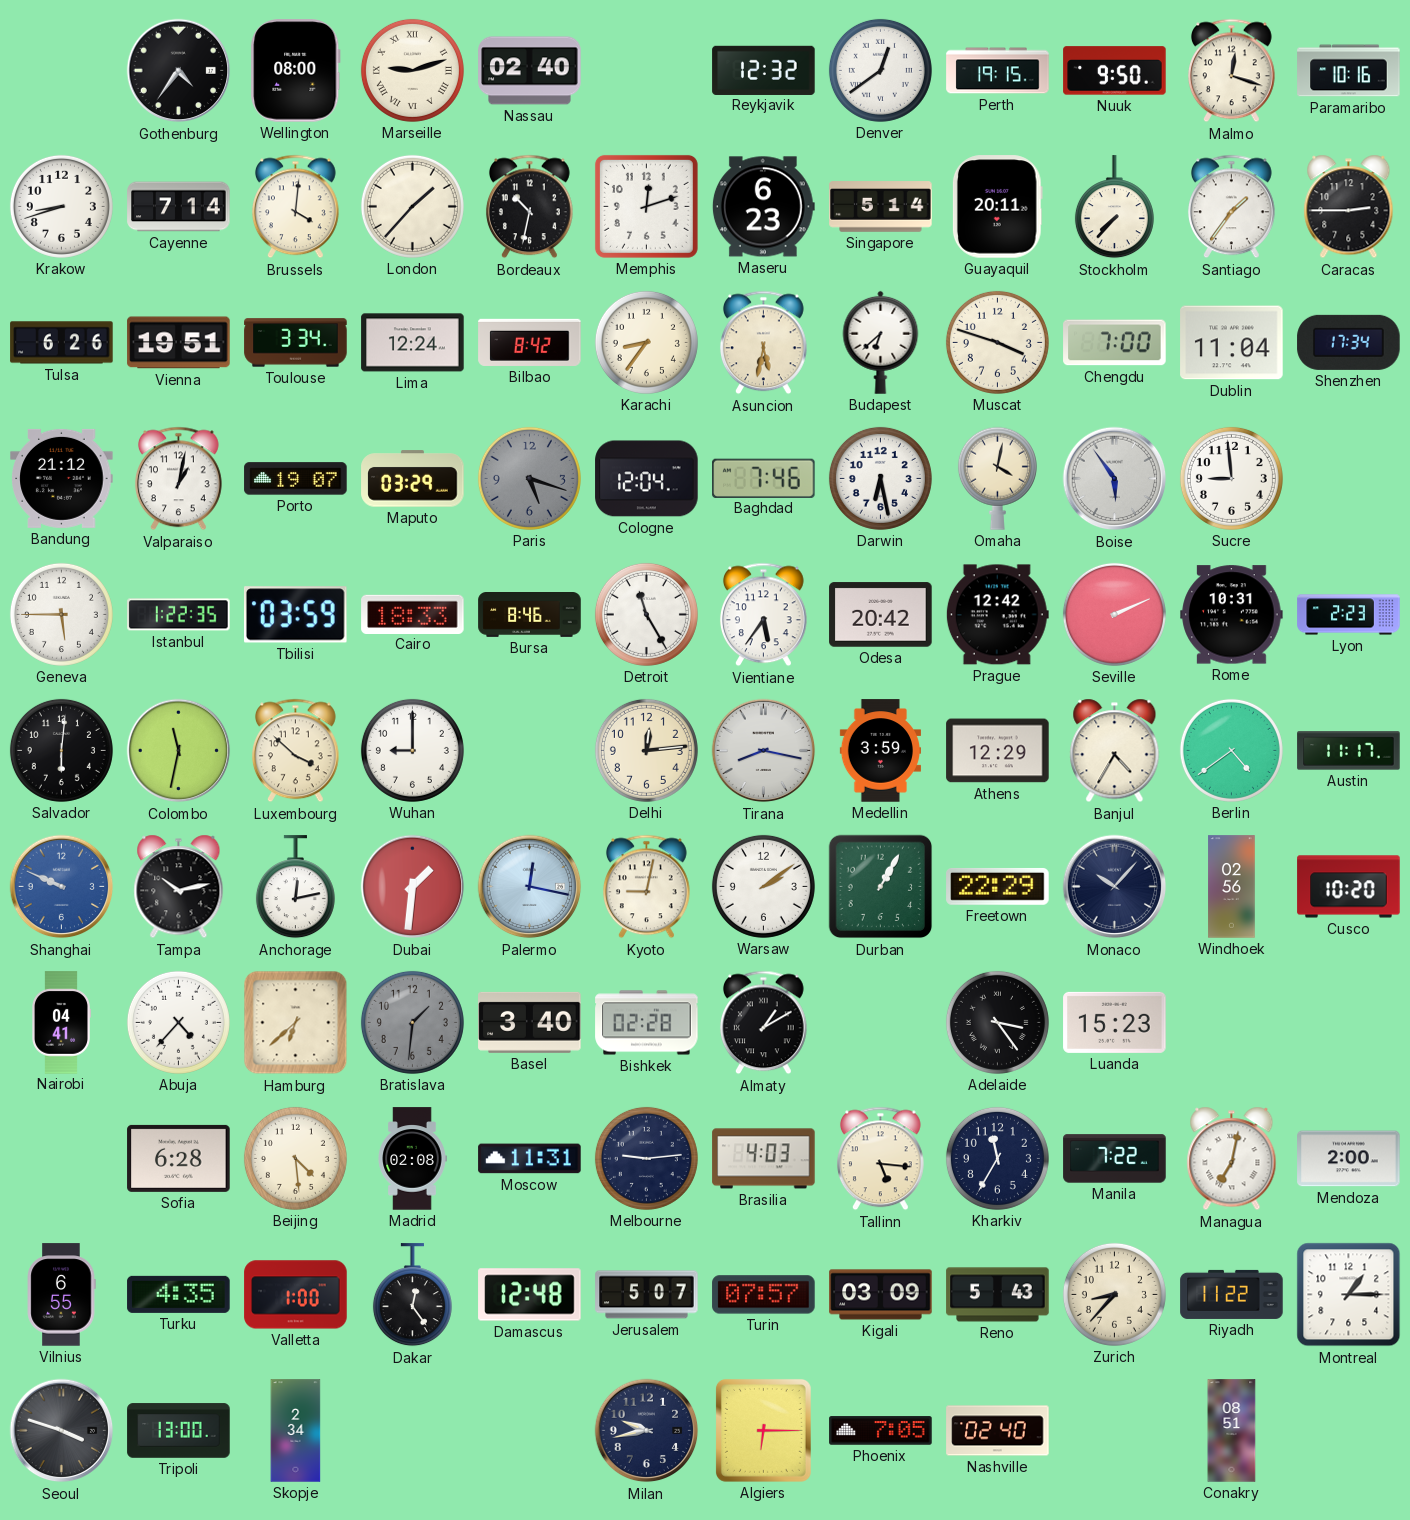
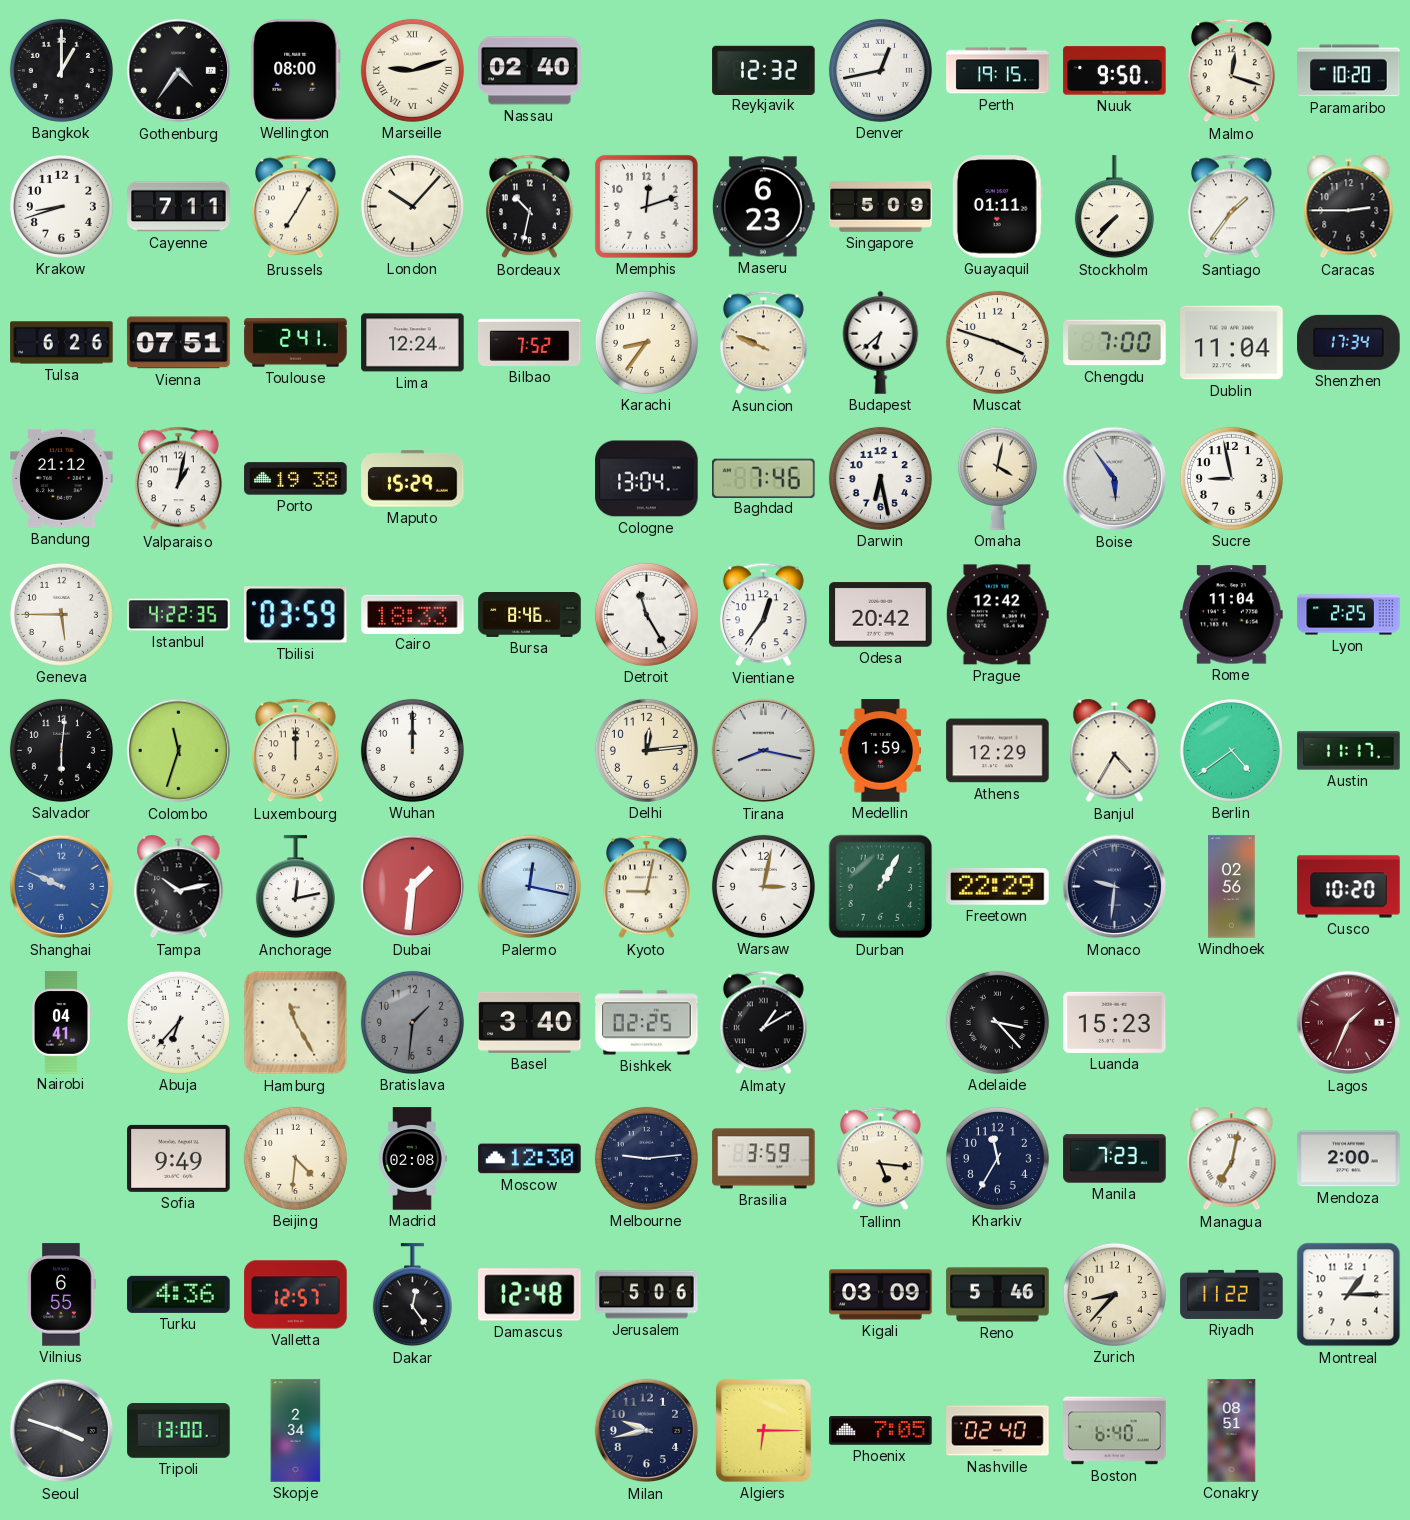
Bangkok: none -> 1:00
Denver: 12:39 -> 12:43
Paramaribo: 10:16 -> 10:20
Cayenne: 7:14 -> 7:11
Brussels: 4:01 -> 7:05
London: 1:37 -> 10:07
Singapore: 5:14 -> 5:09
Guayaquil: 20:11 -> 01:11
Vienna: 19:51 -> 07:51
Toulouse: 3:34 -> 2:41
Bilbao: 8:42 -> 7:52
Asuncion: 5:32 -> 9:49
Porto: 19:07 -> 19:38
Maputo: 03:29 -> 15:29
Paris: 5:18 -> none
Cologne: 12:04 -> 13:04
Sucre: 8:59 -> 8:58
Istanbul: 1:22 -> 4:22
Vientiane: 5:36 -> 12:36
Seville: 2:11 -> none
Rome: 10:31 -> 11:04
Lyon: 2:23 -> 2:25
Colombo: 11:32 -> 11:33
Luxembourg: 3:52 -> 12:00
Wuhan: 9:00 -> 12:00
Medellin: 3:59 -> 1:59
Warsaw: 2:09 -> 3:02
Monaco: 10:07 -> 9:31
Abuja: 4:37 -> 6:37
Hamburg: 6:38 -> 11:25
Bishkek: 02:28 -> 02:25
Adelaide: 3:24 -> 3:23
Lagos: none -> 1:34
Sofia: 6:28 -> 9:49
Beijing: 4:29 -> 4:31
Moscow: 11:31 -> 12:30
Brasilia: 4:03 -> 3:59
Manila: 7:22 -> 7:23
Turku: 4:35 -> 4:36
Valletta: 1:00 -> 12:57
Jerusalem: 5:07 -> 5:06
Turin: 07:57 -> none
Reno: 5:43 -> 5:46
Boston: none -> 6:40
